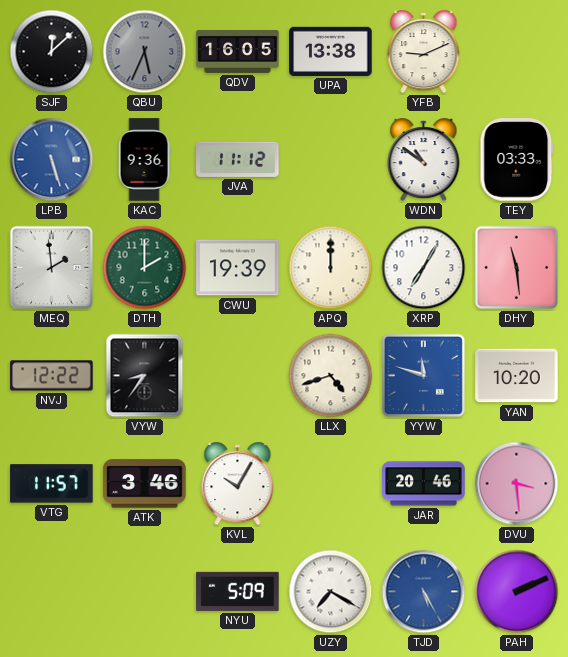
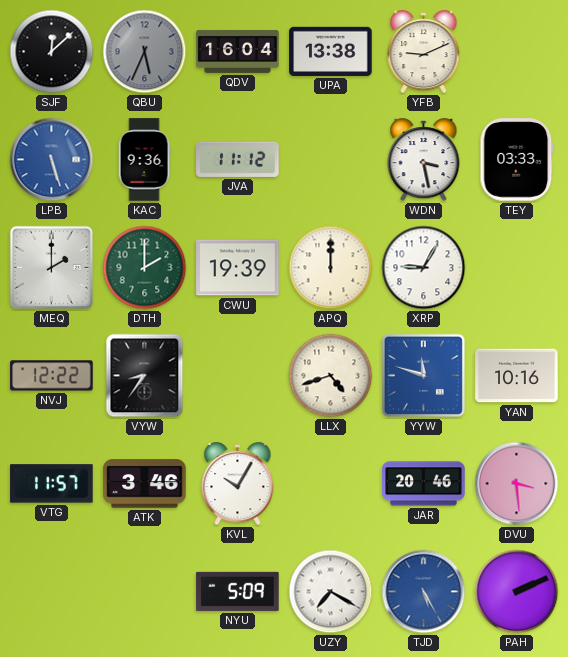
QDV: 16:05 -> 16:04
WDN: 10:51 -> 3:28
MEQ: 1:59 -> 2:00
XRP: 7:05 -> 9:05
DHY: 11:29 -> none
YAN: 10:20 -> 10:16
